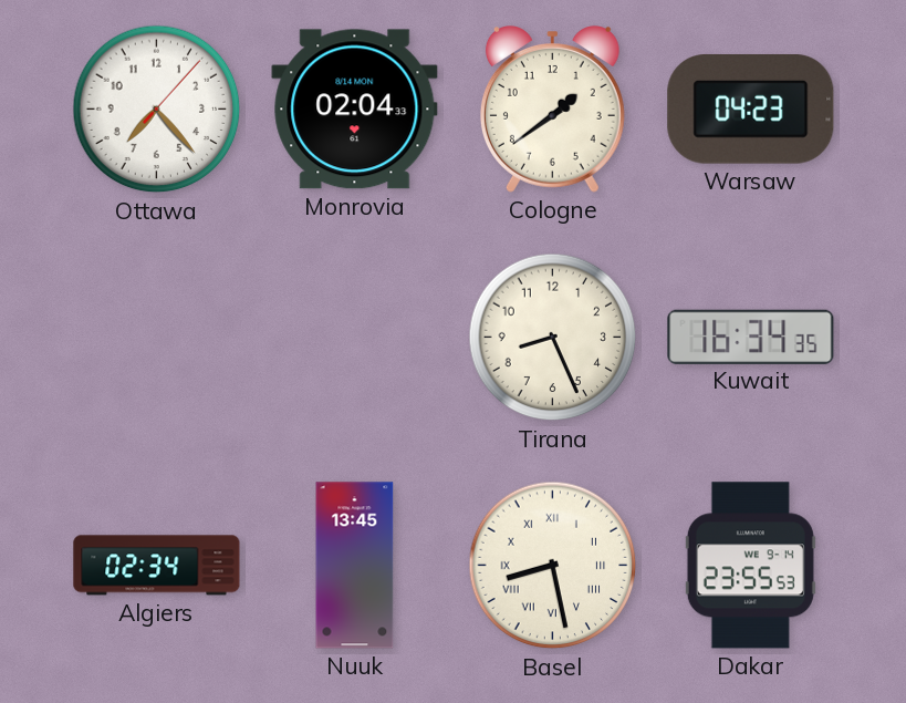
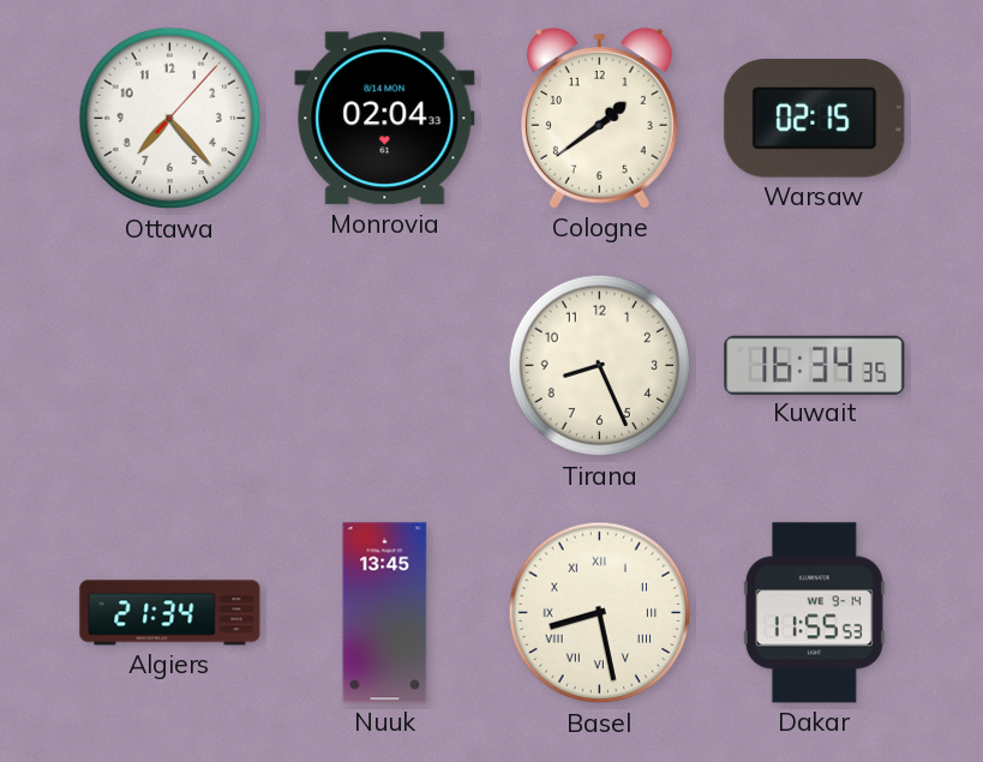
Warsaw: 04:23 -> 02:15
Algiers: 02:34 -> 21:34
Dakar: 23:55 -> 11:55
